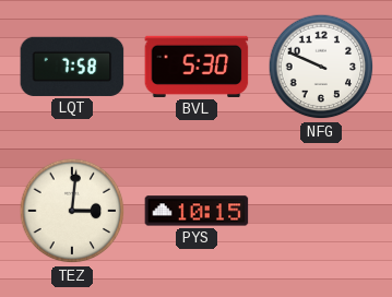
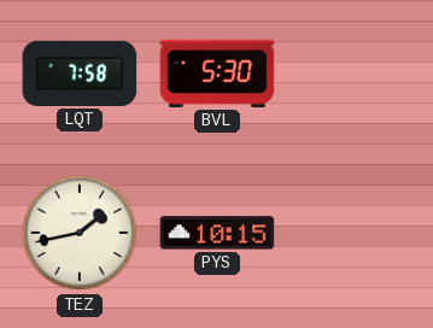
NFG: 9:49 -> none
TEZ: 3:01 -> 1:43
